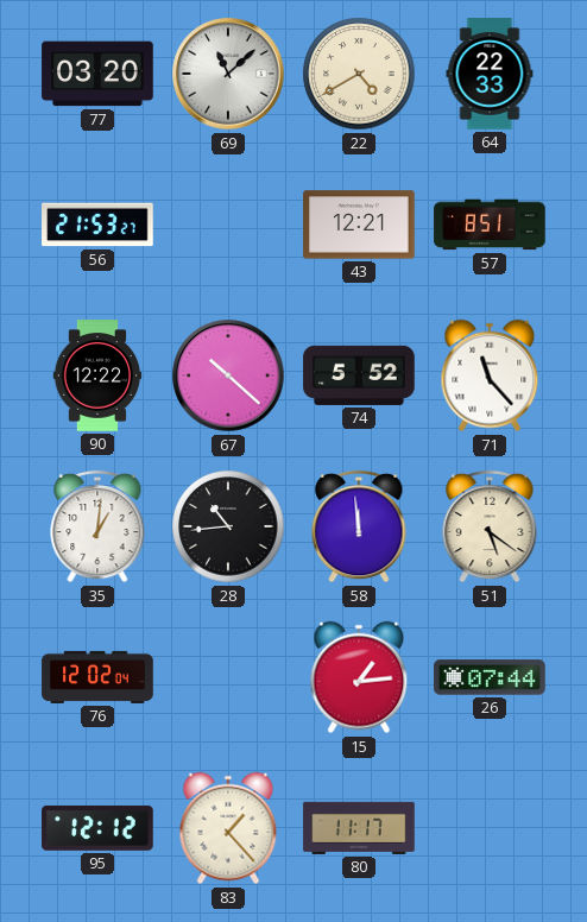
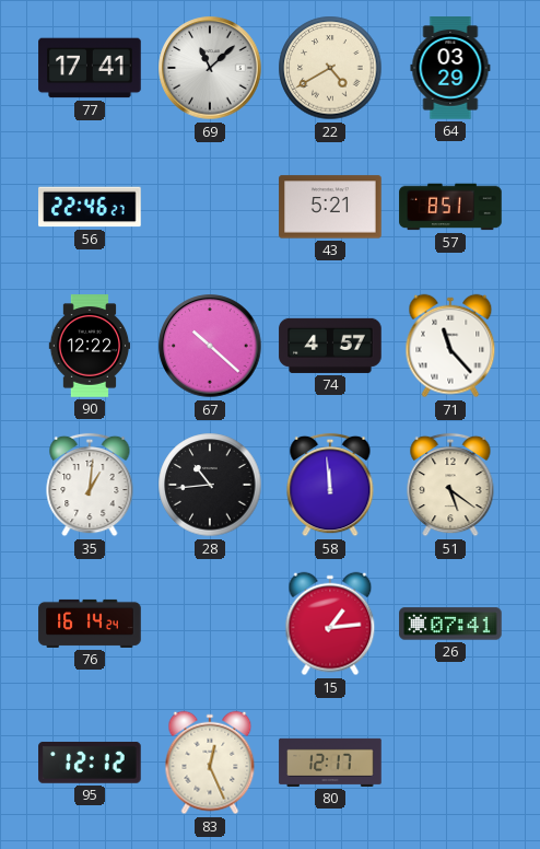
77: 03:20 -> 17:41
64: 22:33 -> 03:29
56: 21:53 -> 22:46
43: 12:21 -> 5:21
74: 5:52 -> 4:57
76: 12:02 -> 16:14
26: 07:44 -> 07:41
83: 1:23 -> 12:26
80: 11:17 -> 12:17
